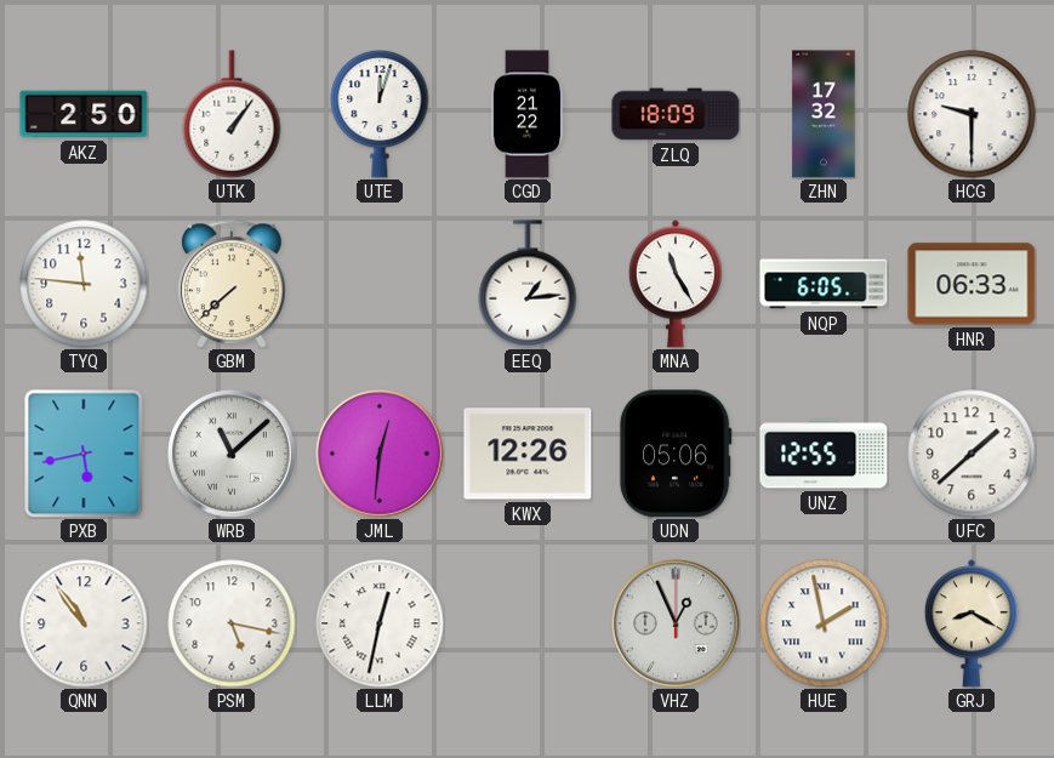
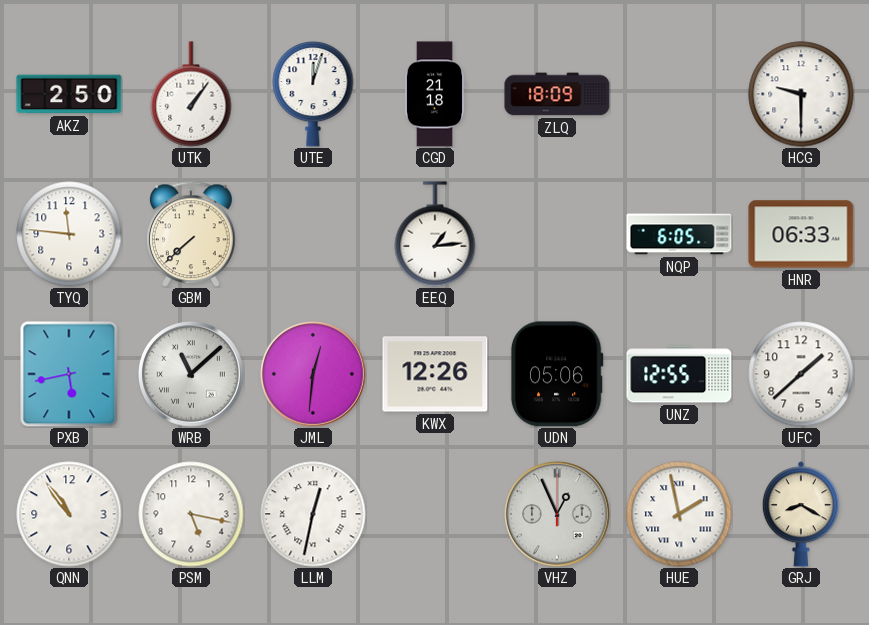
CGD: 21:22 -> 21:18
ZHN: 17:32 -> none
MNA: 11:25 -> none
